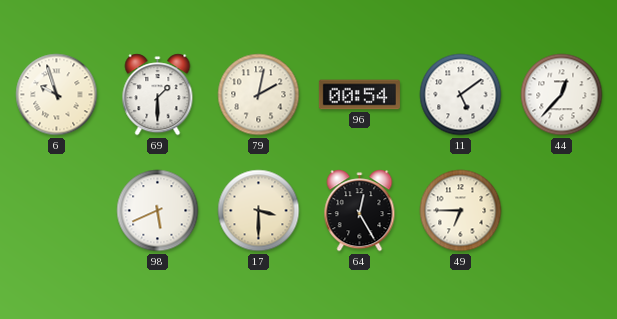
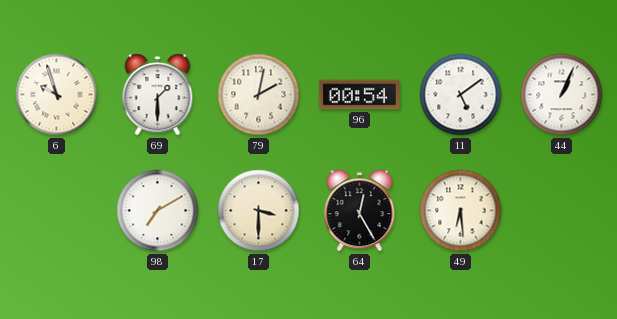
44: 12:37 -> 1:04
98: 5:41 -> 7:10
49: 6:45 -> 6:29
